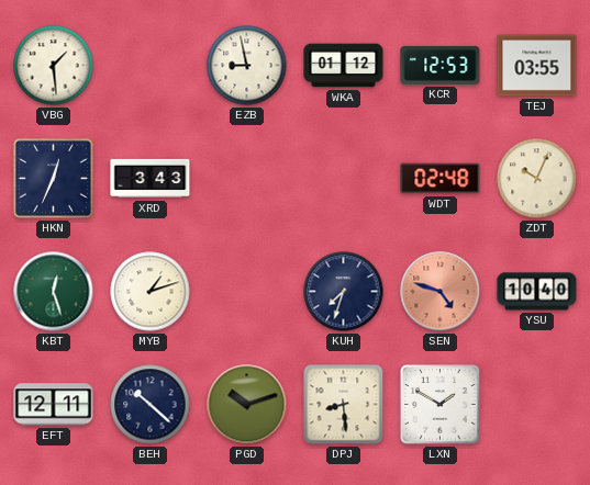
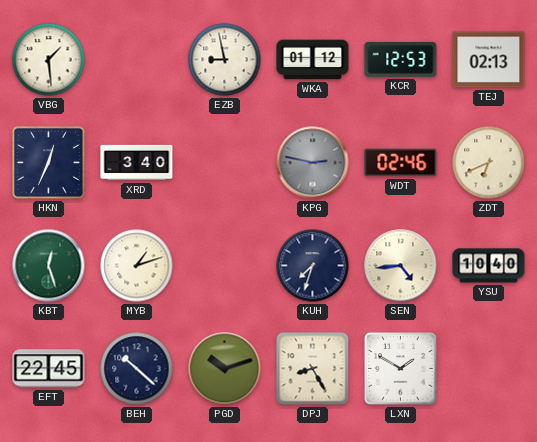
TEJ: 03:55 -> 02:13
XRD: 3:43 -> 3:40
KPG: none -> 2:47
WDT: 02:48 -> 02:46
ZDT: 10:04 -> 6:41
SEN: 4:48 -> 4:44
SEN dial: salmon -> cream
EFT: 12:11 -> 22:45
DPJ: 8:29 -> 8:25
